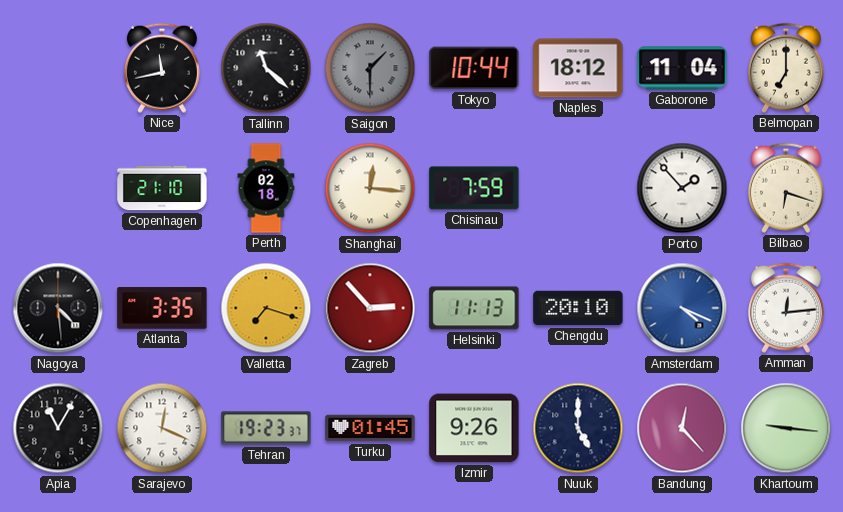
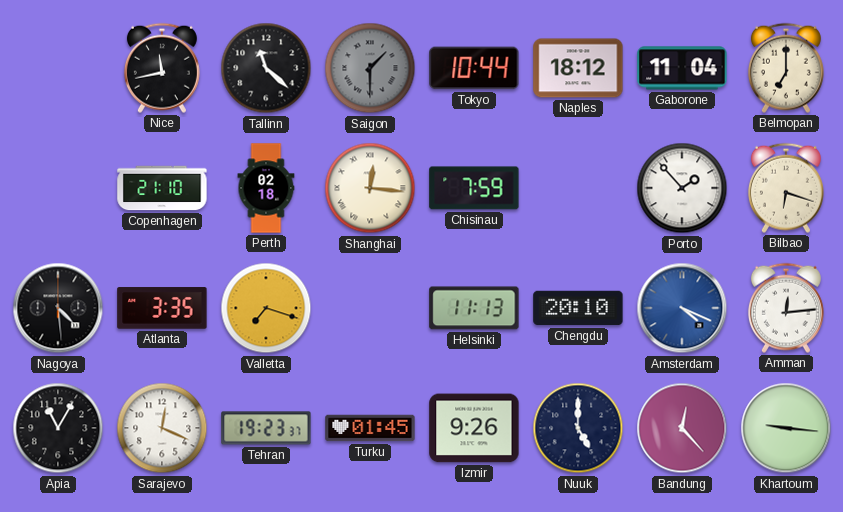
Zagreb: 2:53 -> none
